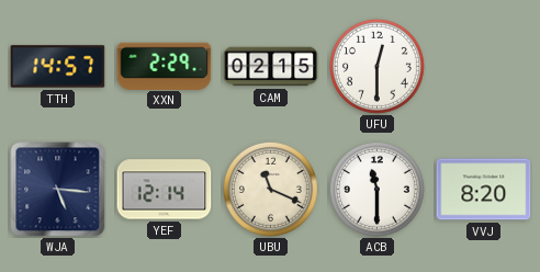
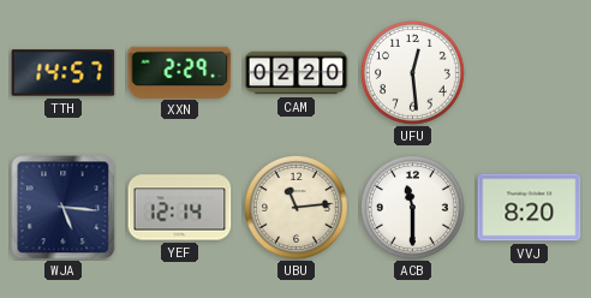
CAM: 02:15 -> 02:20
UFU: 12:30 -> 12:29
UBU: 11:19 -> 11:14
